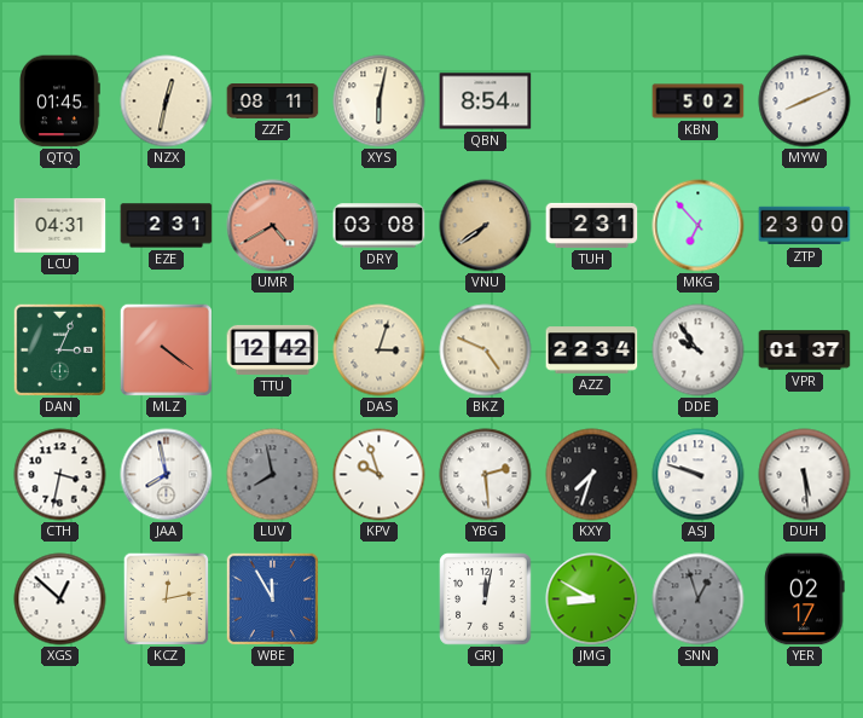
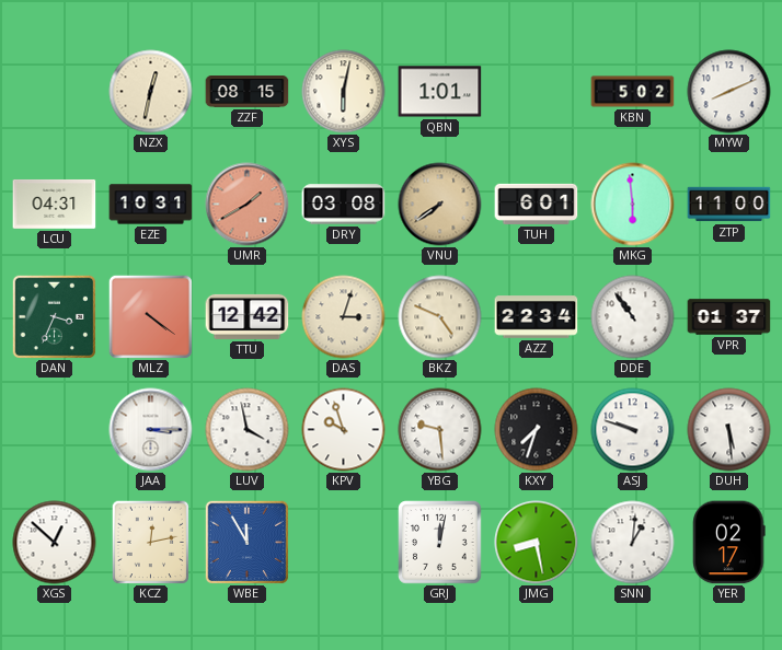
QTQ: 01:45 -> none
ZZF: 08:11 -> 08:15
QBN: 8:54 -> 1:01
EZE: 2:31 -> 10:31
UMR: 4:40 -> 1:40
TUH: 2:31 -> 6:01
MKG: 6:53 -> 5:59
ZTP: 23:00 -> 11:00
DAN: 3:04 -> 3:34
DDE: 9:54 -> 10:54
CTH: 3:32 -> none
JAA: 7:58 -> 3:15
LUV: 7:58 -> 3:58
LUV dial: grey -> white
YBG: 2:29 -> 9:29
JMG: 8:50 -> 8:28
SNN: 12:57 -> 1:01
SNN dial: grey -> white
